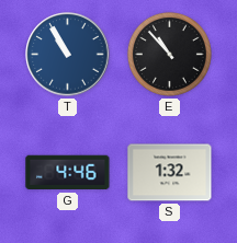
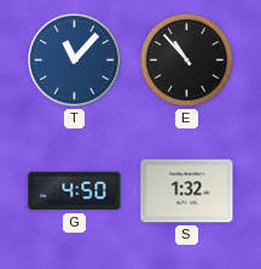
T: 10:55 -> 11:07
G: 4:46 -> 4:50
